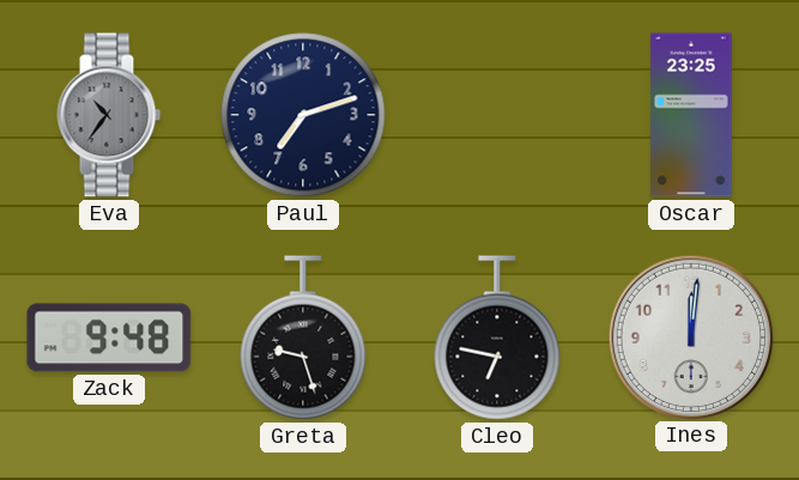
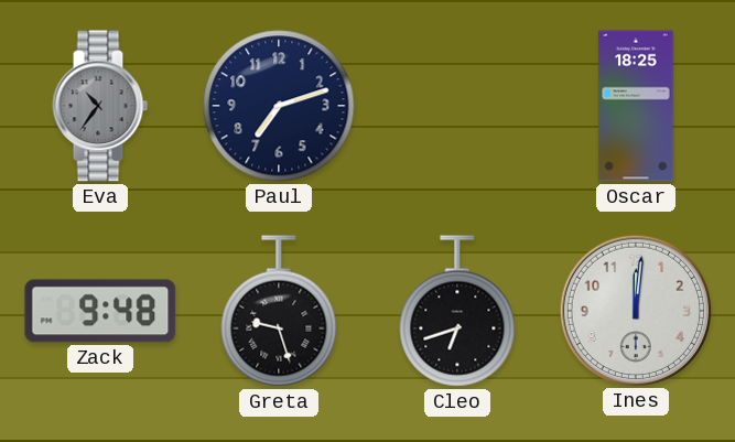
Oscar: 23:25 -> 18:25
Cleo: 6:47 -> 6:42
